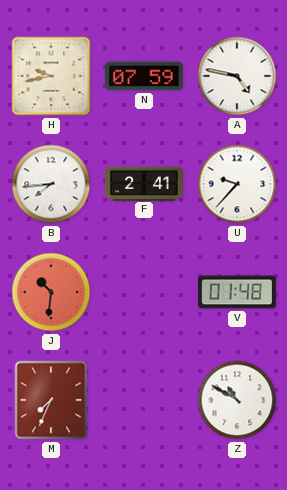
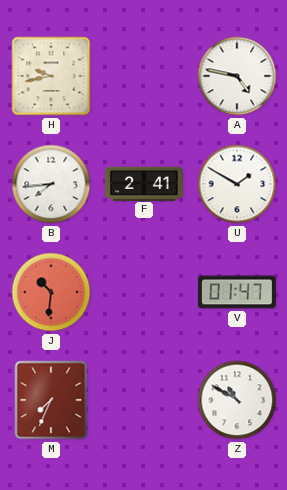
N: 07:59 -> none
U: 9:37 -> 1:50
V: 01:48 -> 01:47
